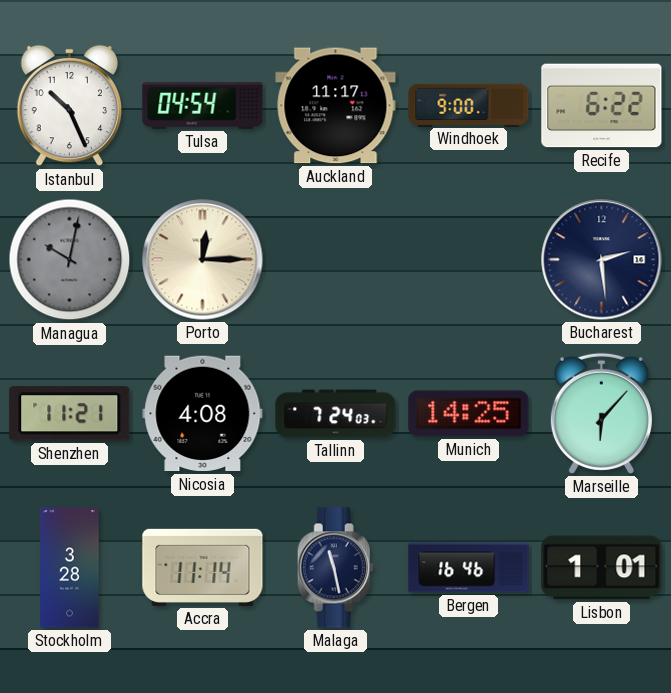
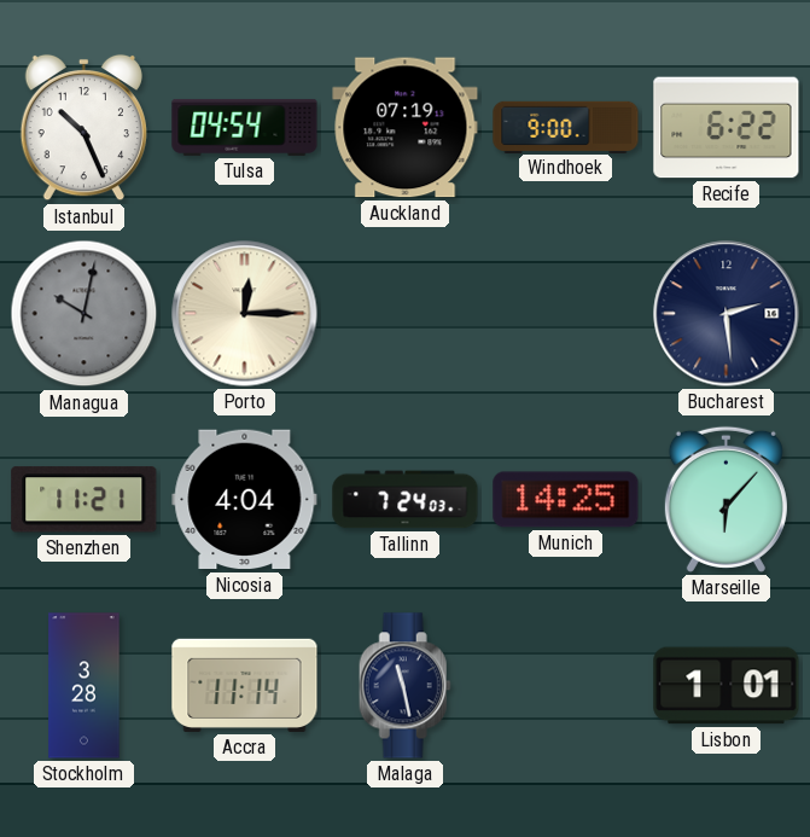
Auckland: 11:17 -> 07:19
Nicosia: 4:08 -> 4:04
Bergen: 16:46 -> none
